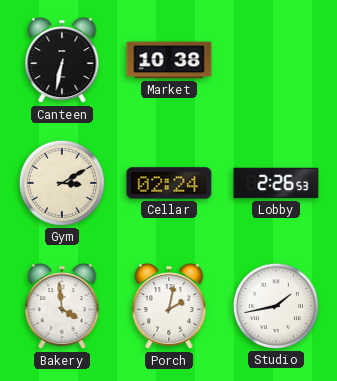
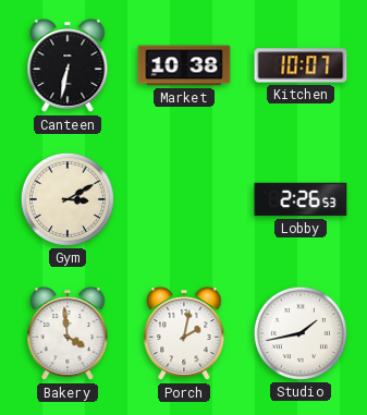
Kitchen: none -> 10:07
Cellar: 02:24 -> none
